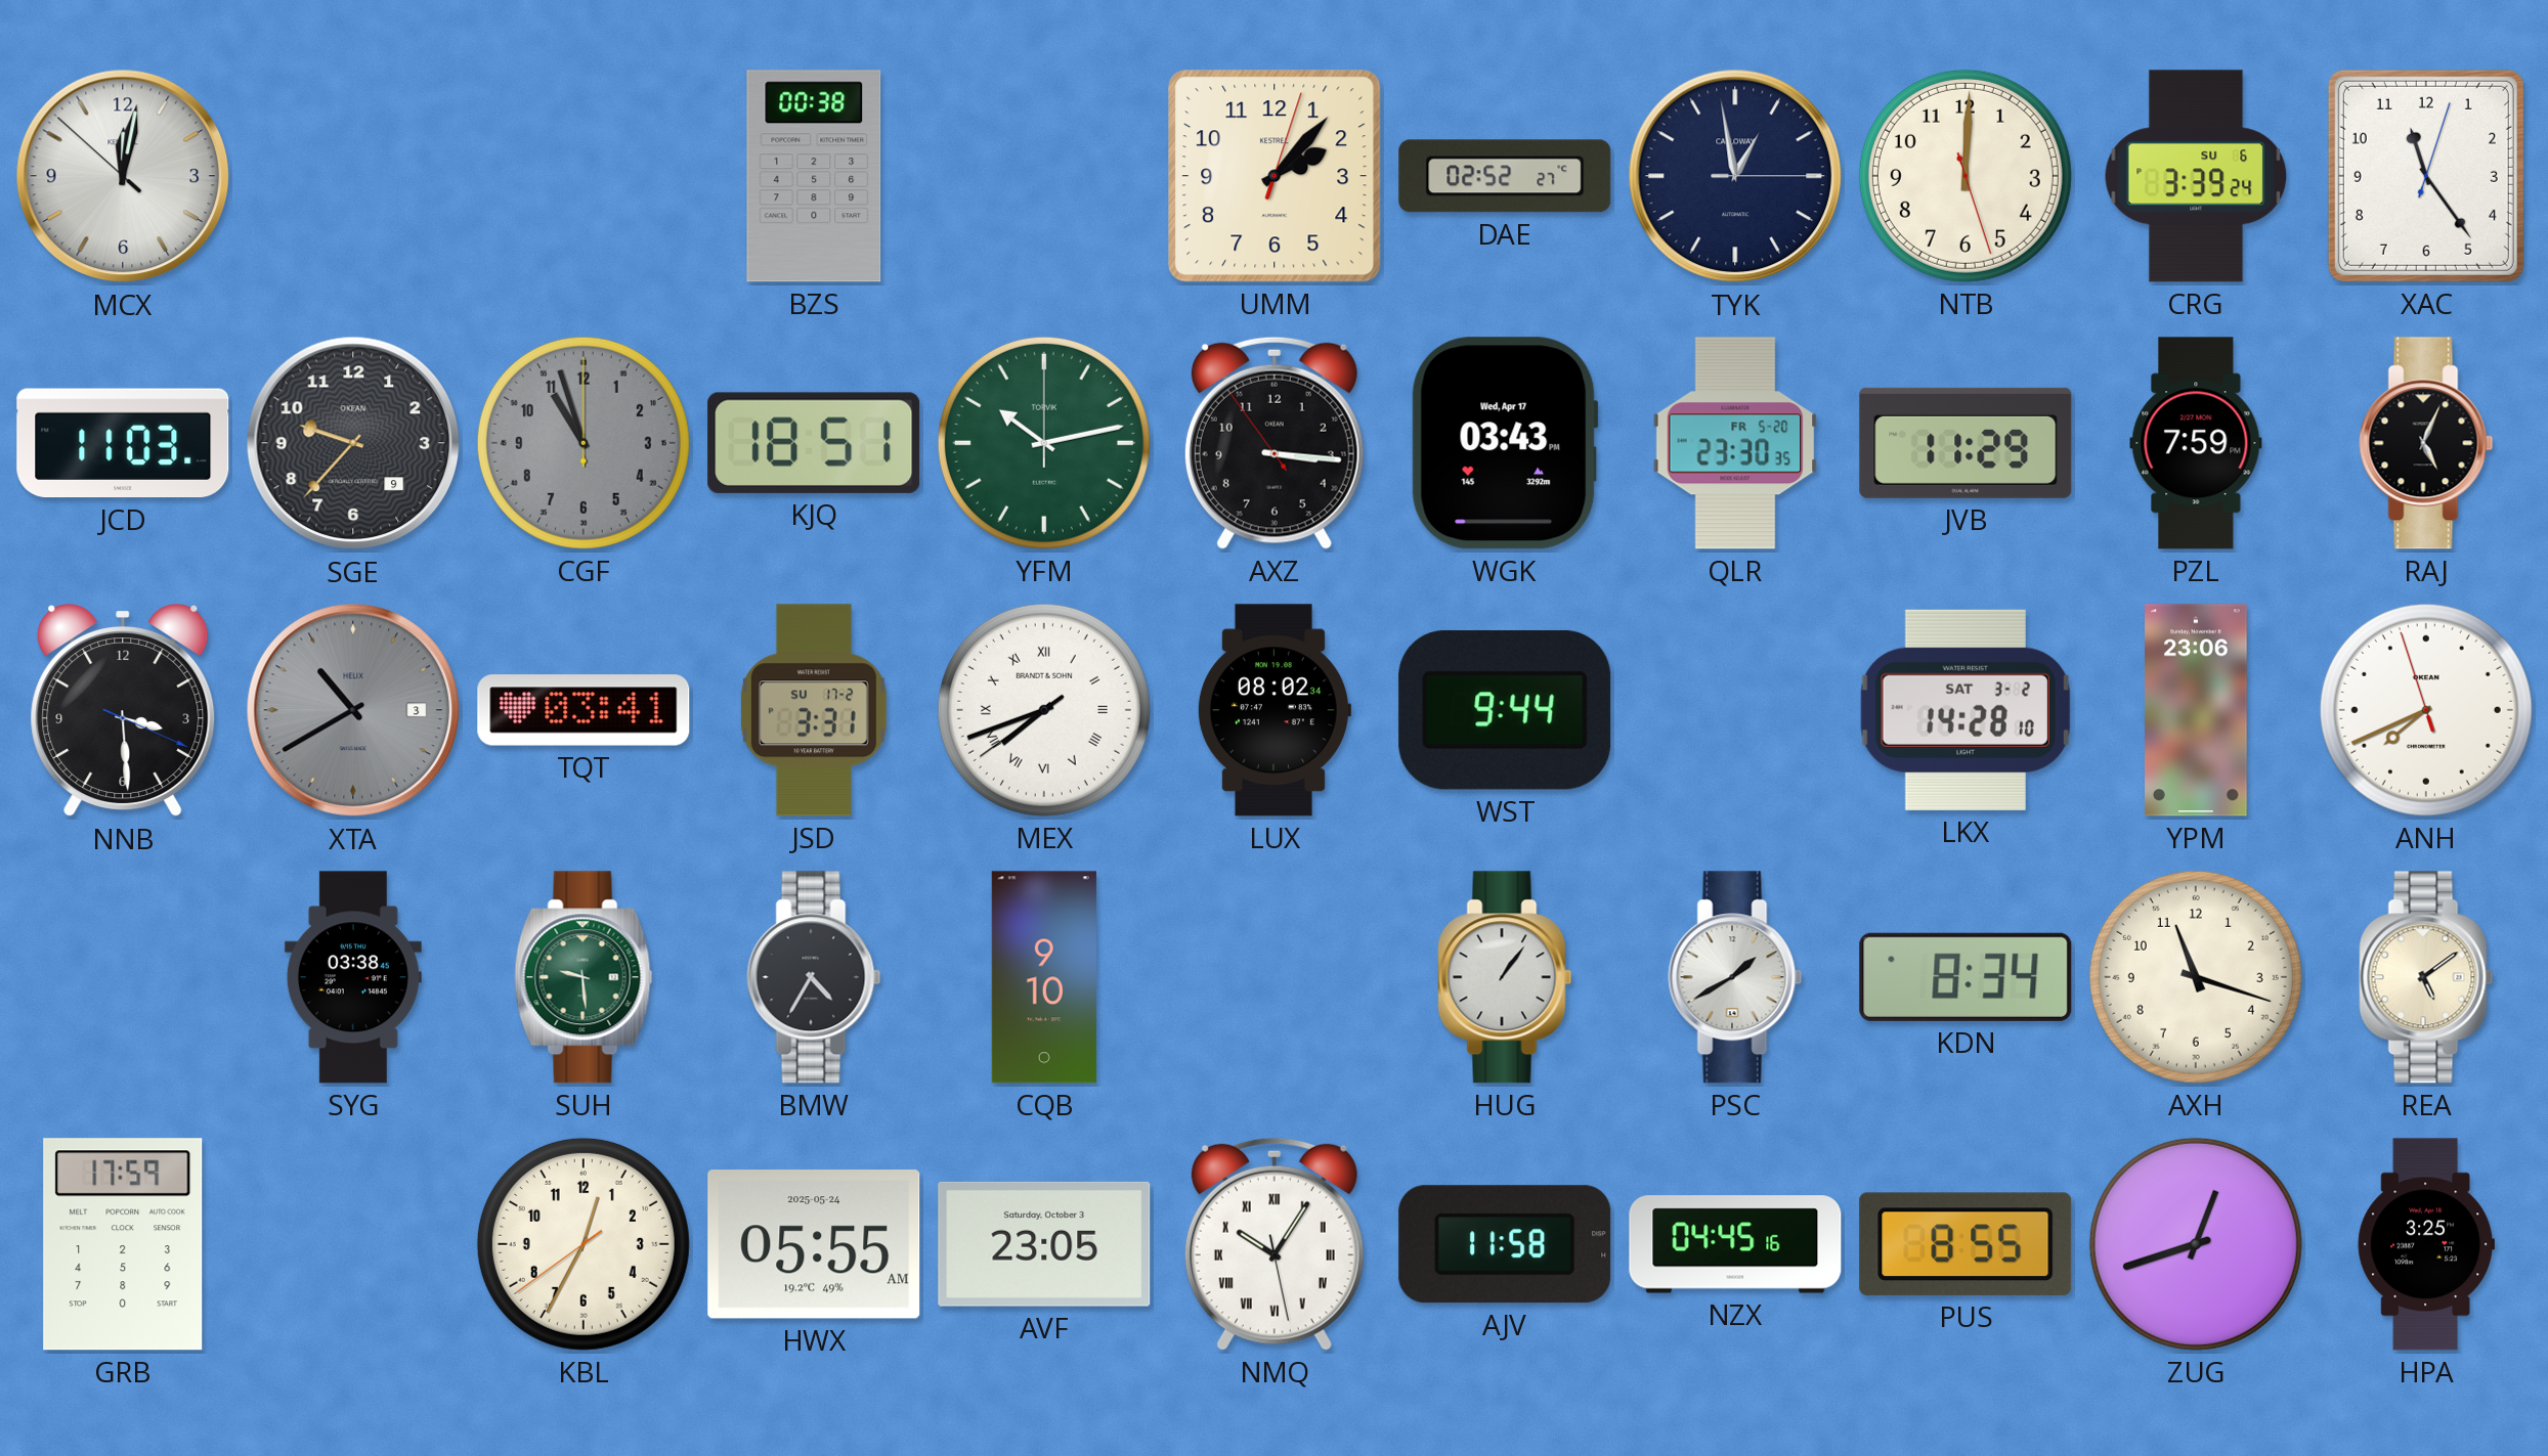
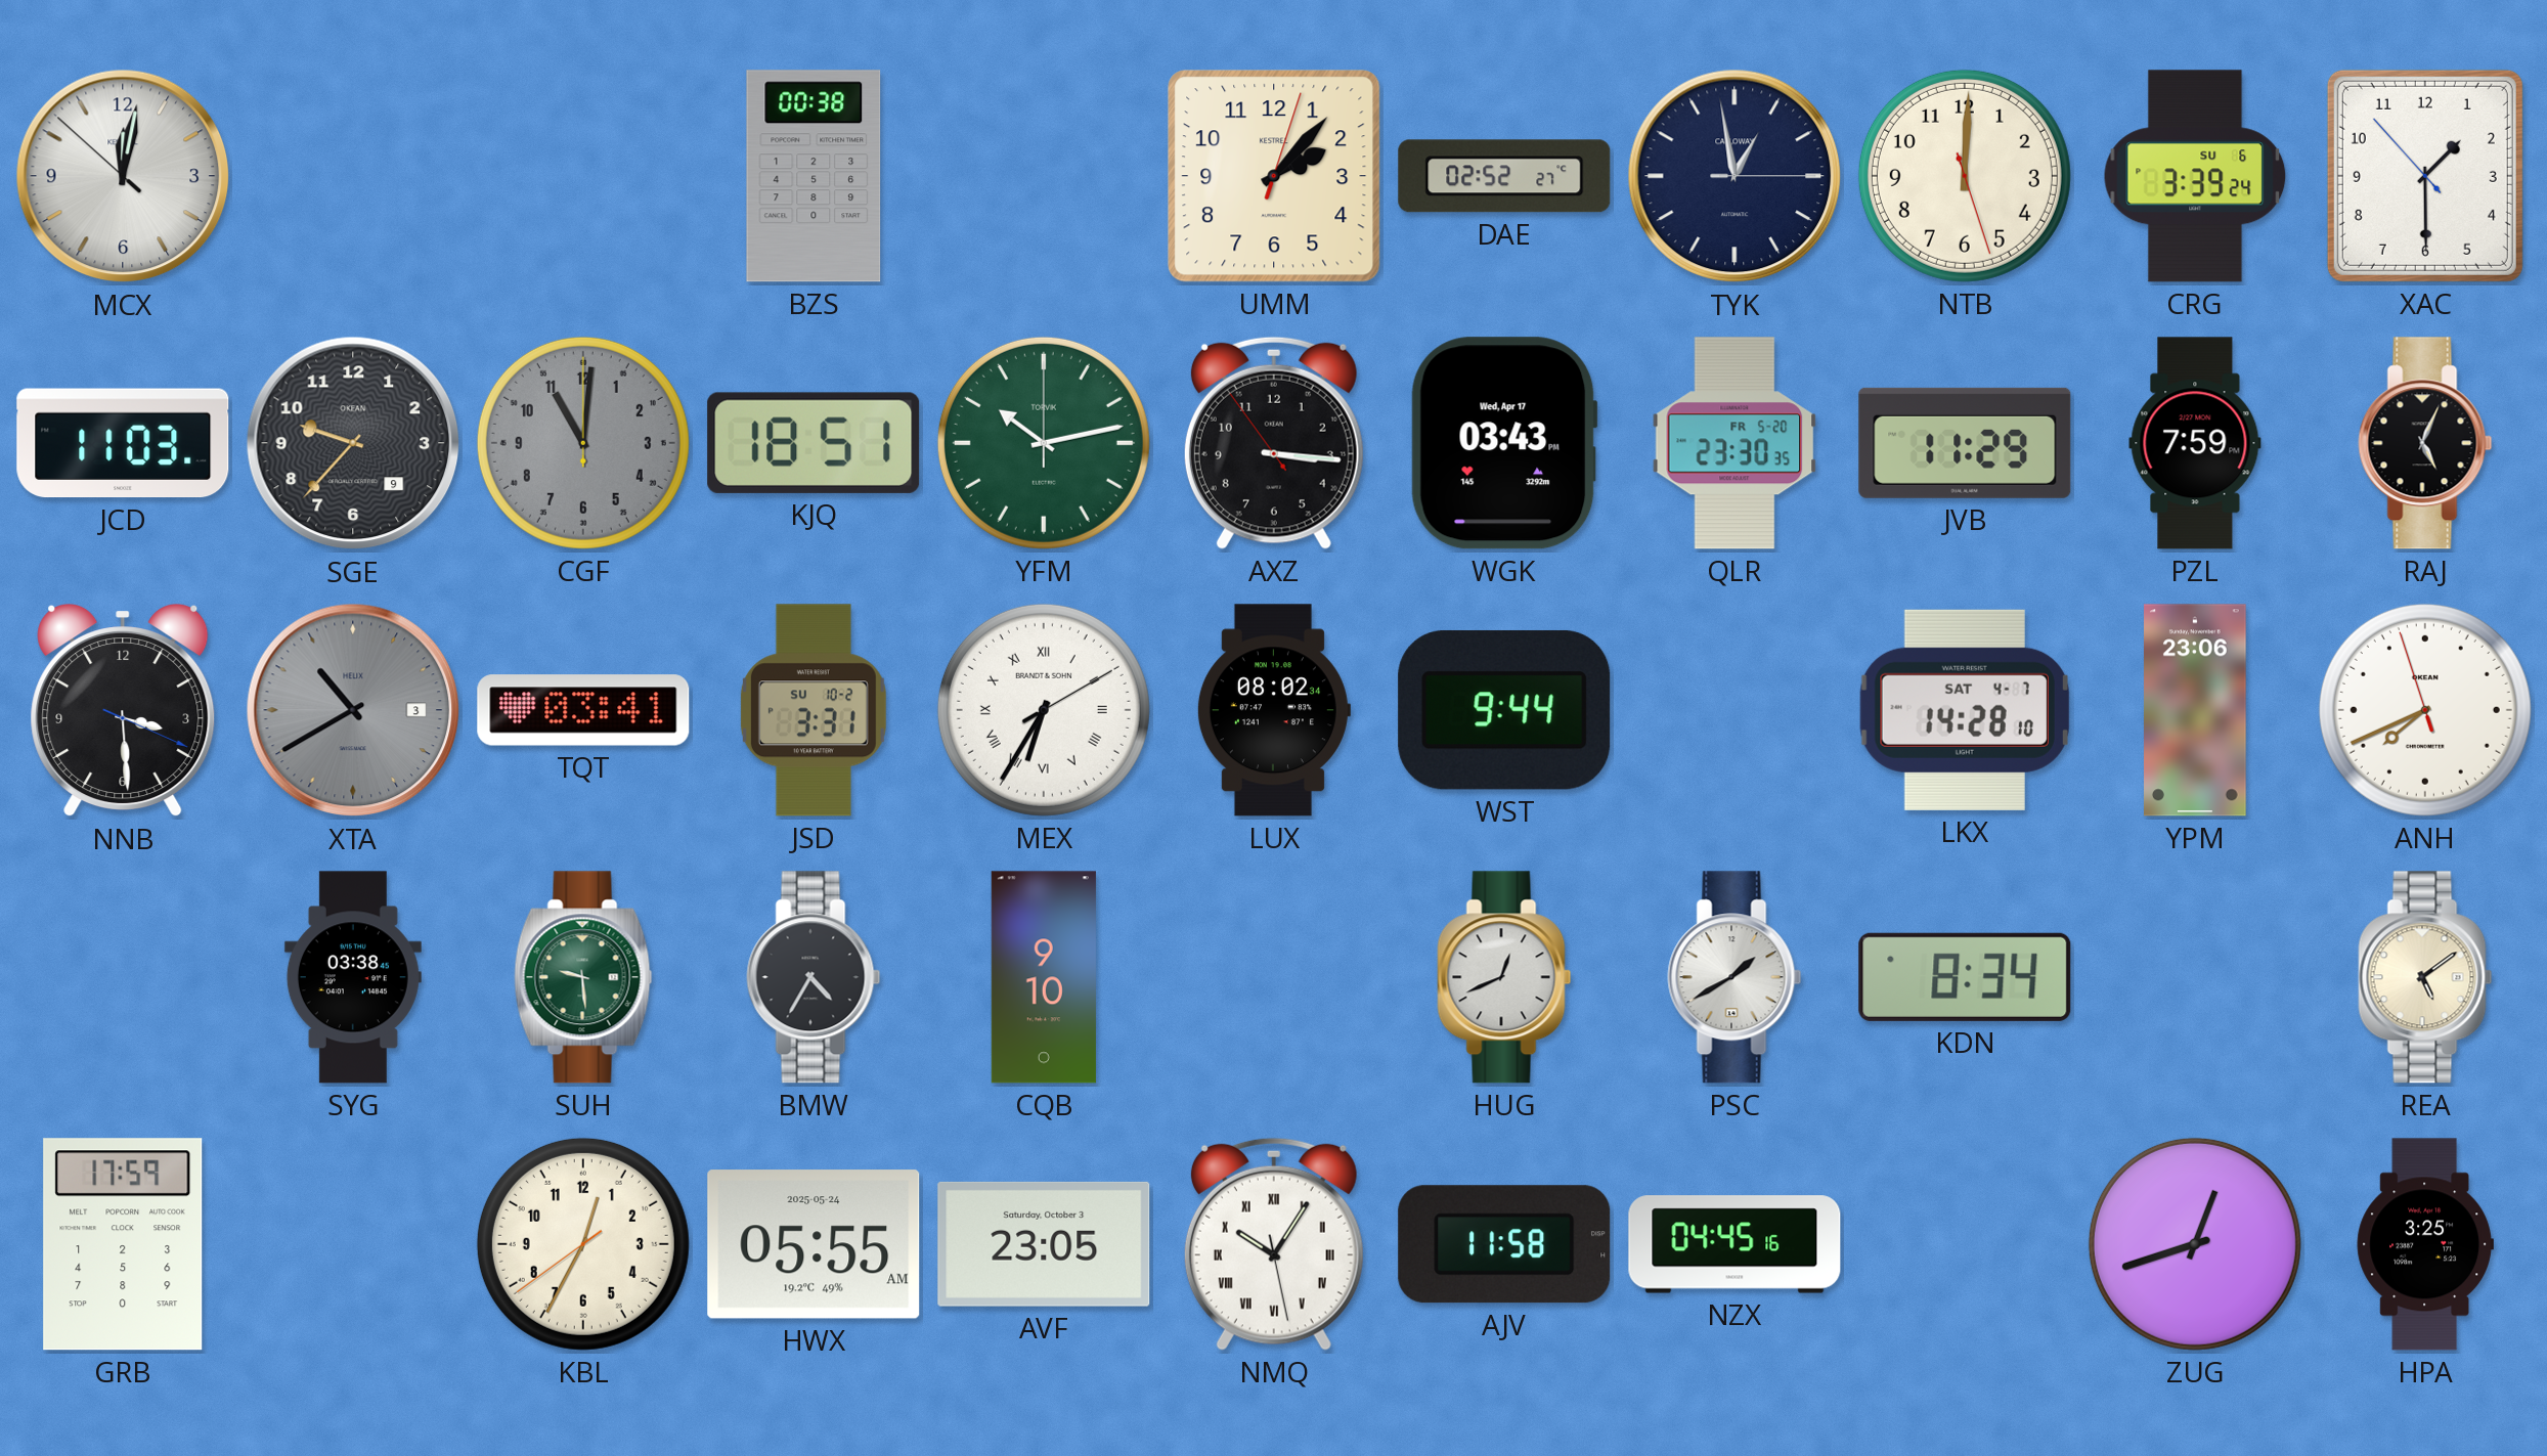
XAC: 11:24 -> 1:29
CGF: 10:57 -> 11:01
JSD date: SU 17-2 -> SU 10-2
MEX: 7:41 -> 6:35
LKX date: SAT 3-2 -> SAT 4-7
HUG: 1:06 -> 12:41
AXH: 11:18 -> none
PUS: 8:55 -> none
